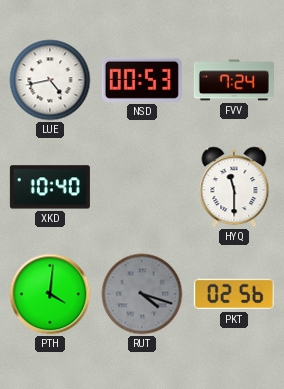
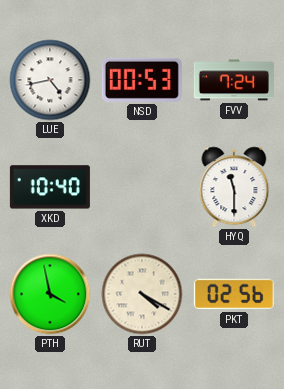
PTH: 4:01 -> 3:58
RUT: 4:18 -> 4:20
RUT dial: grey -> cream
